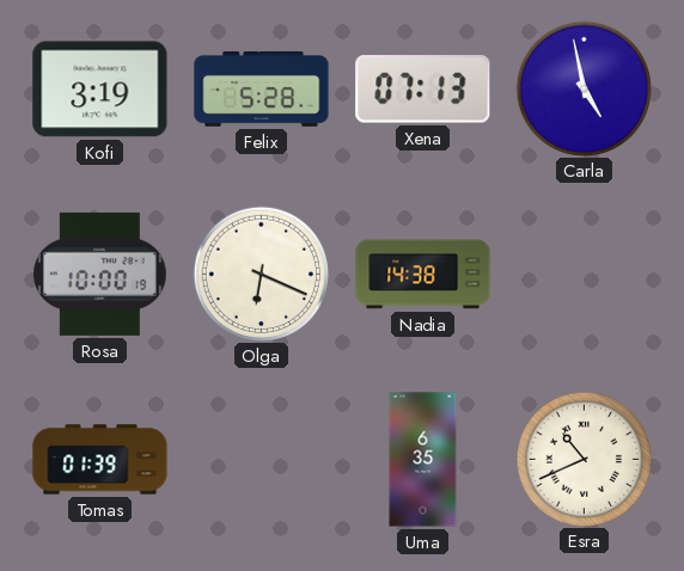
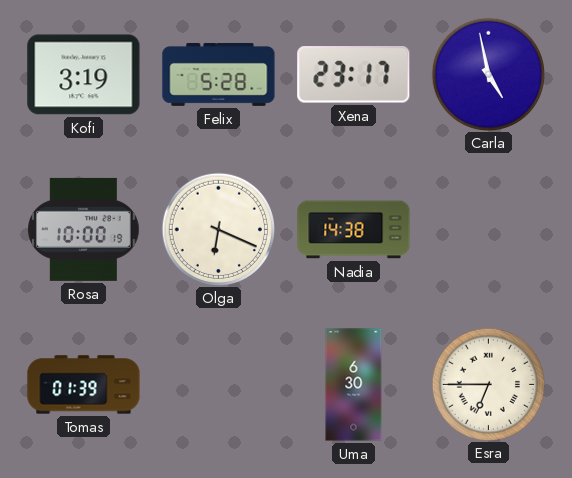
Xena: 07:13 -> 23:17
Uma: 6:35 -> 6:30
Esra: 10:41 -> 6:45
